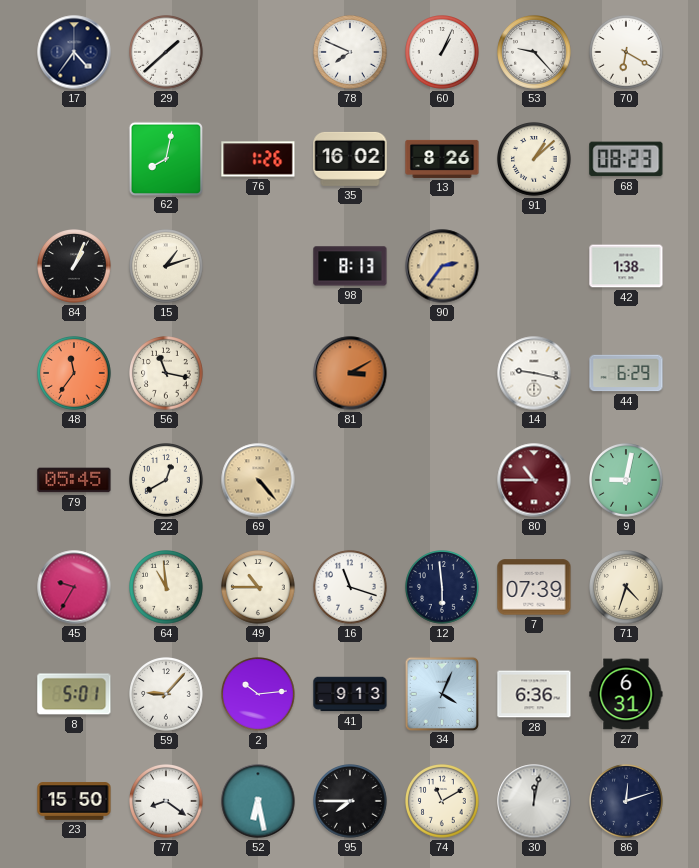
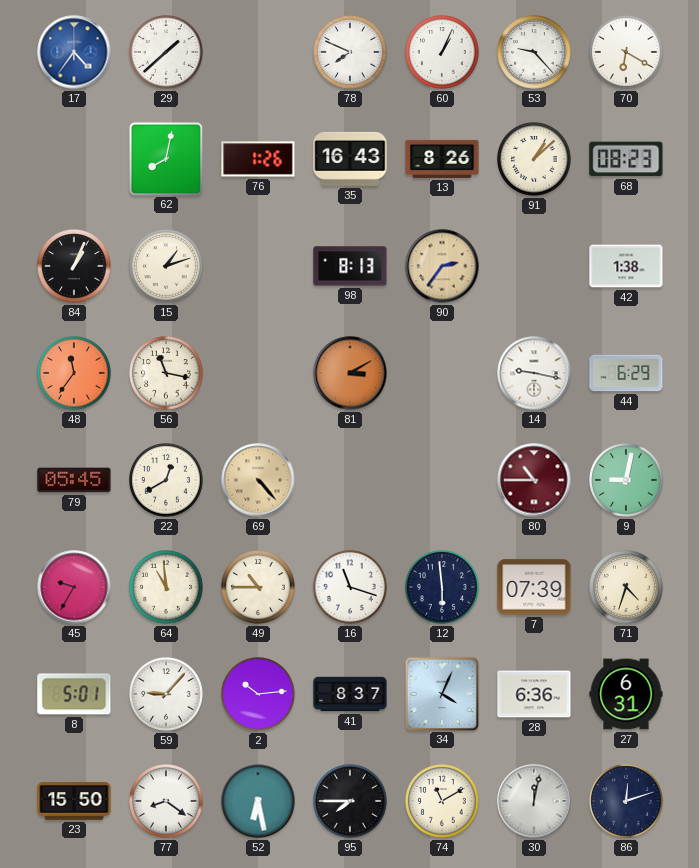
17 dial: navy -> blue
35: 16:02 -> 16:43
41: 9:13 -> 8:37
